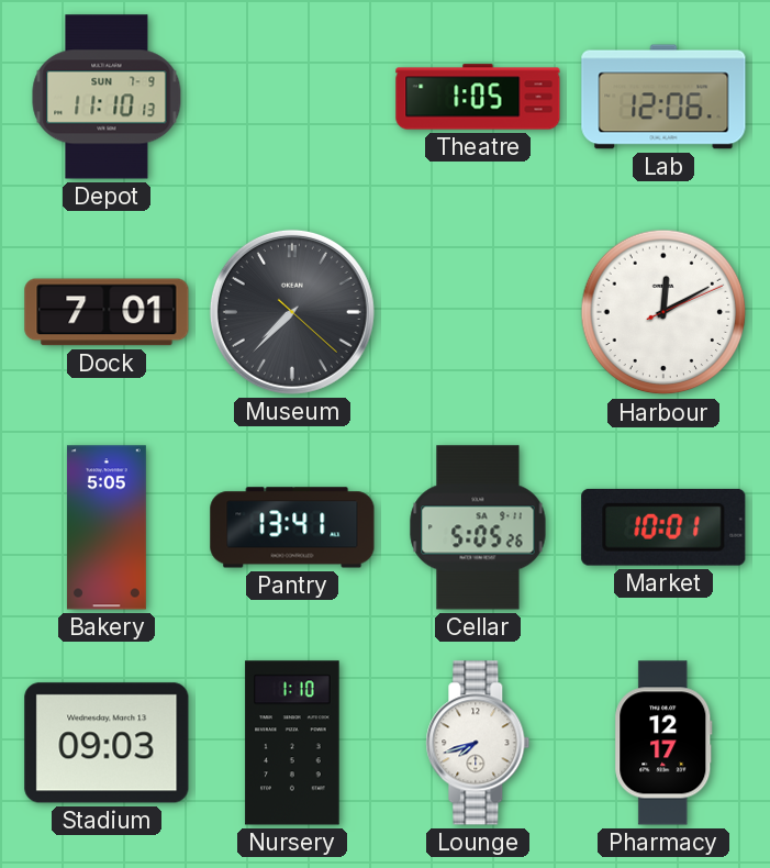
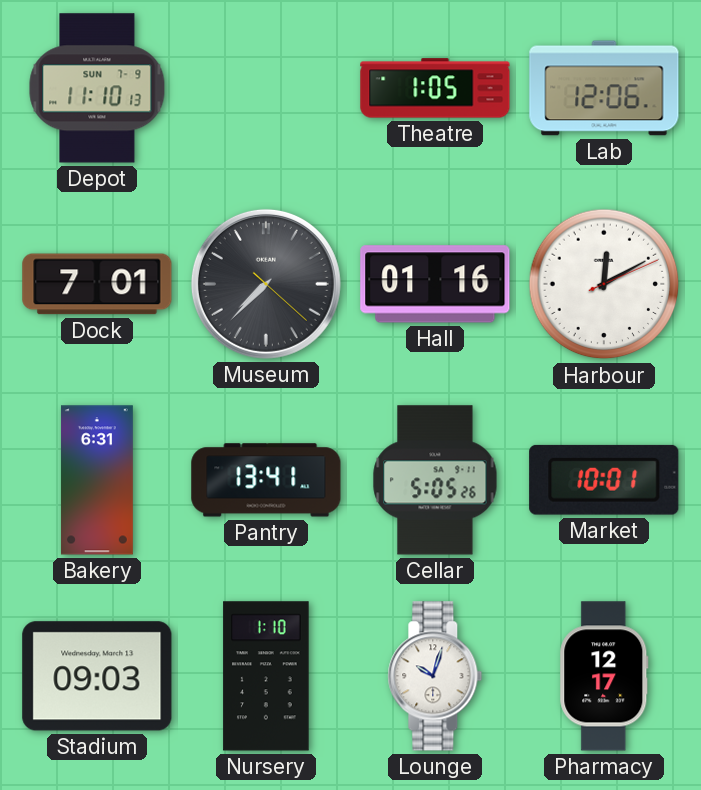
Hall: none -> 01:16
Bakery: 5:05 -> 6:31
Lounge: 7:42 -> 10:03
